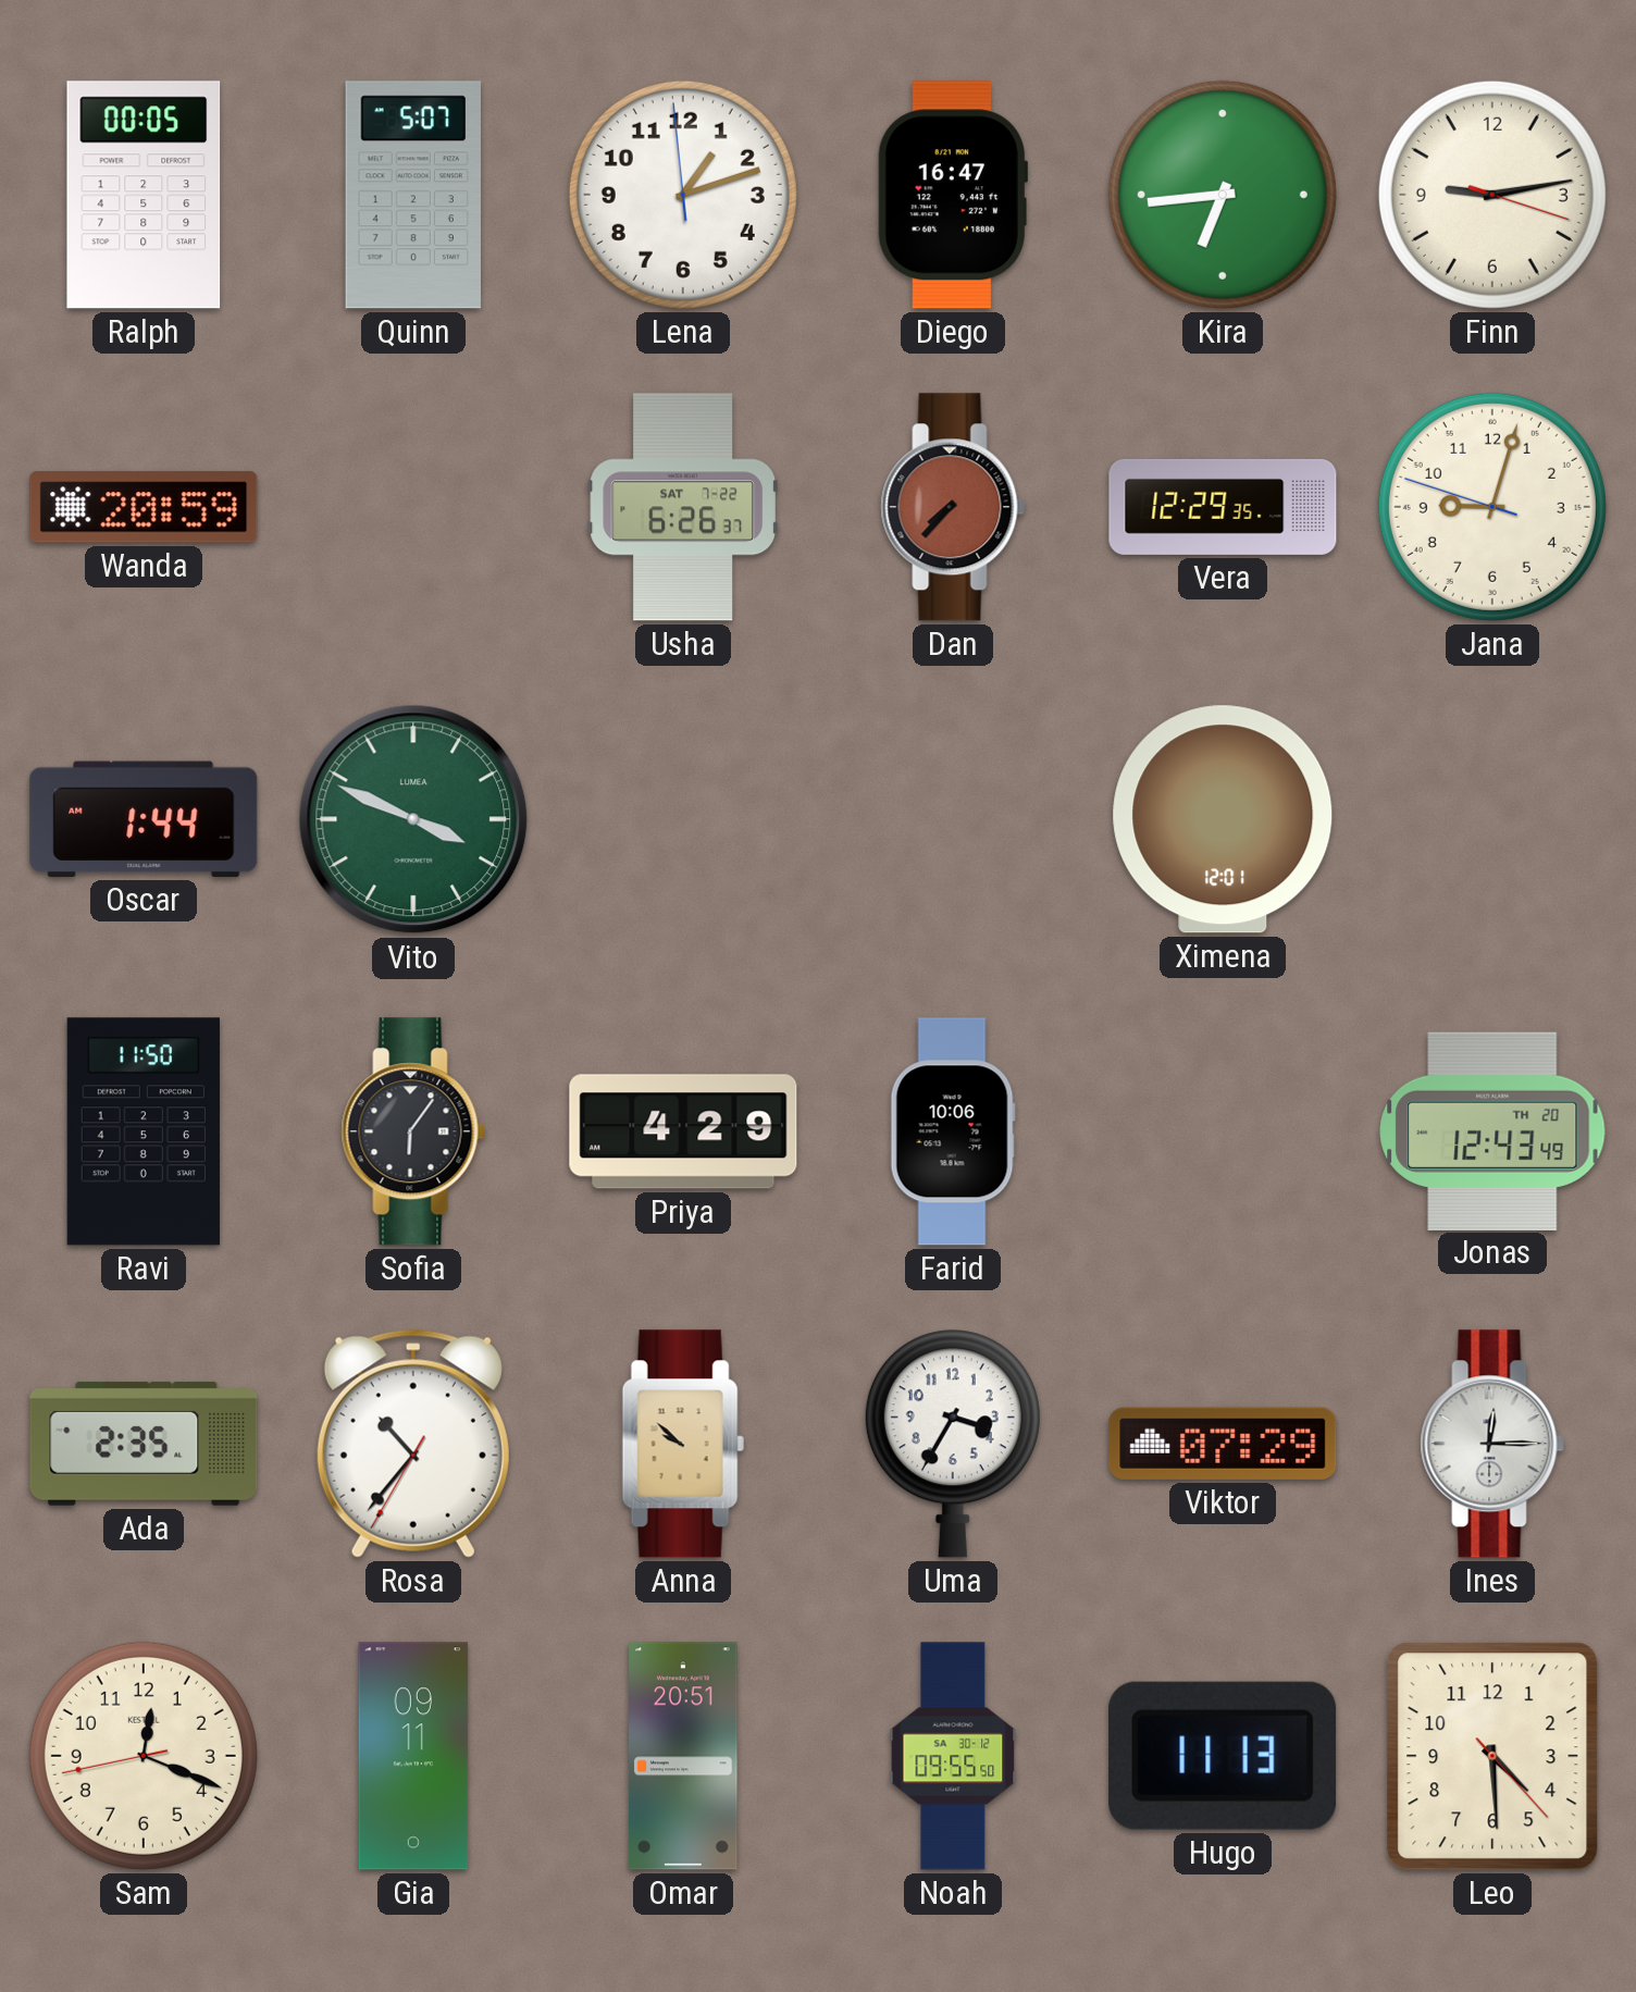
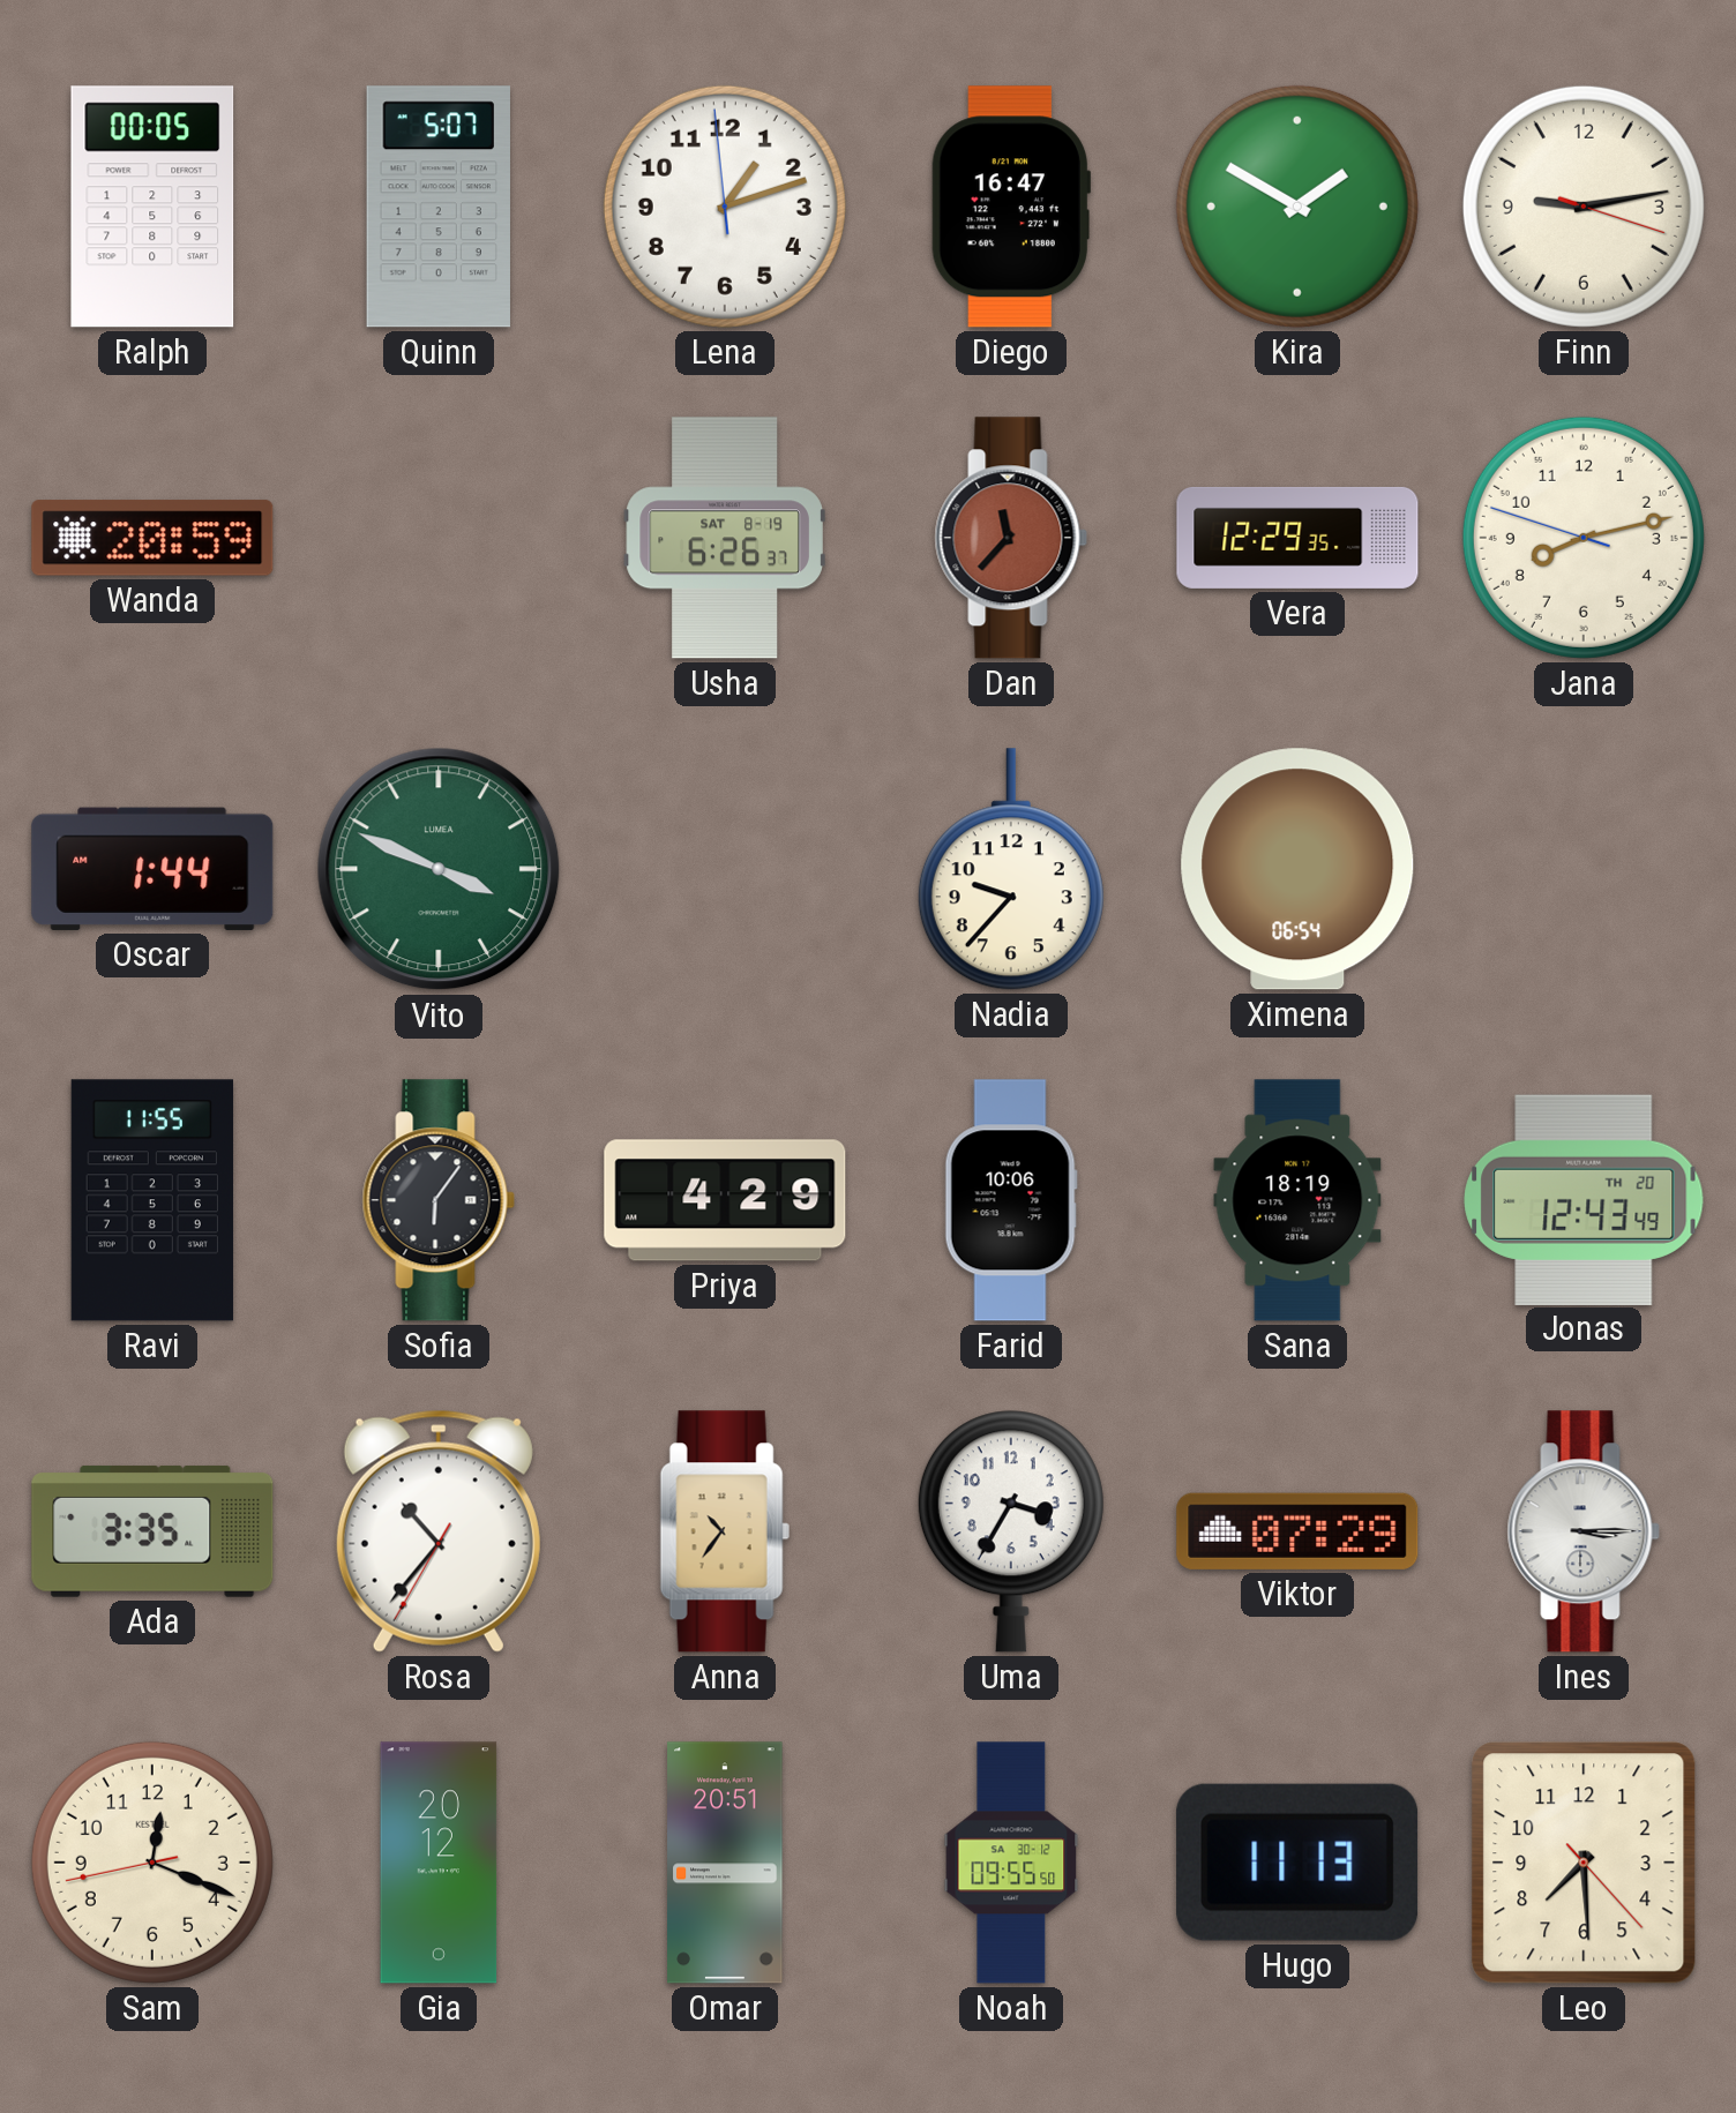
Kira: 6:44 -> 1:50
Usha date: SAT 7-22 -> SAT 8-19
Dan: 7:37 -> 11:37
Jana: 9:02 -> 8:12
Nadia: none -> 9:37
Ximena: 12:01 -> 06:54
Ravi: 11:50 -> 11:55
Sana: none -> 18:19
Ada: 2:35 -> 3:35
Anna: 9:52 -> 10:36
Ines: 12:15 -> 3:15
Gia: 09:11 -> 20:12
Leo: 4:29 -> 7:29
